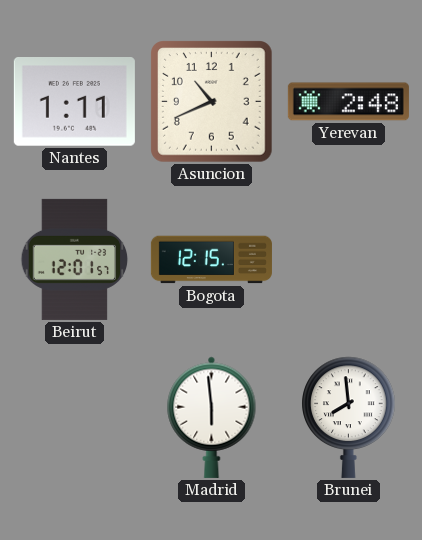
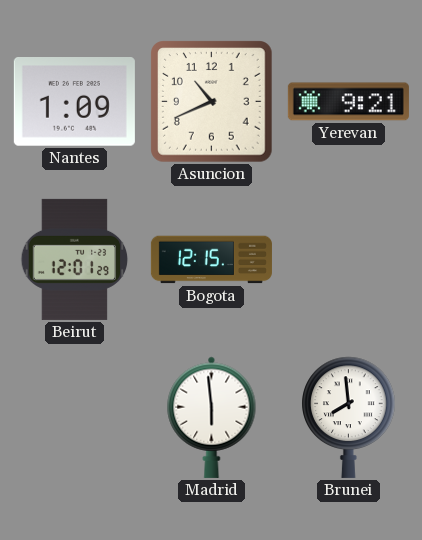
Nantes: 1:11 -> 1:09
Yerevan: 2:48 -> 9:21
Beirut: 12:01:57 -> 12:01:29
